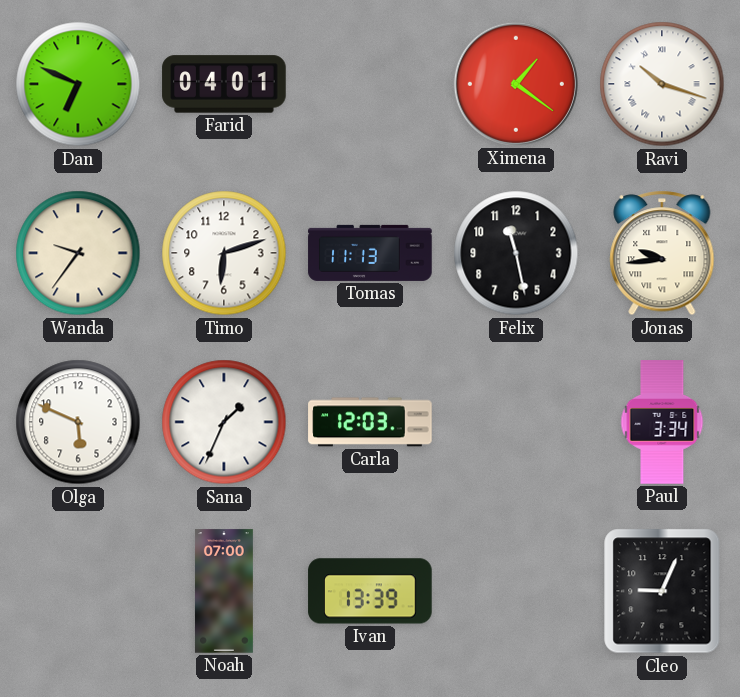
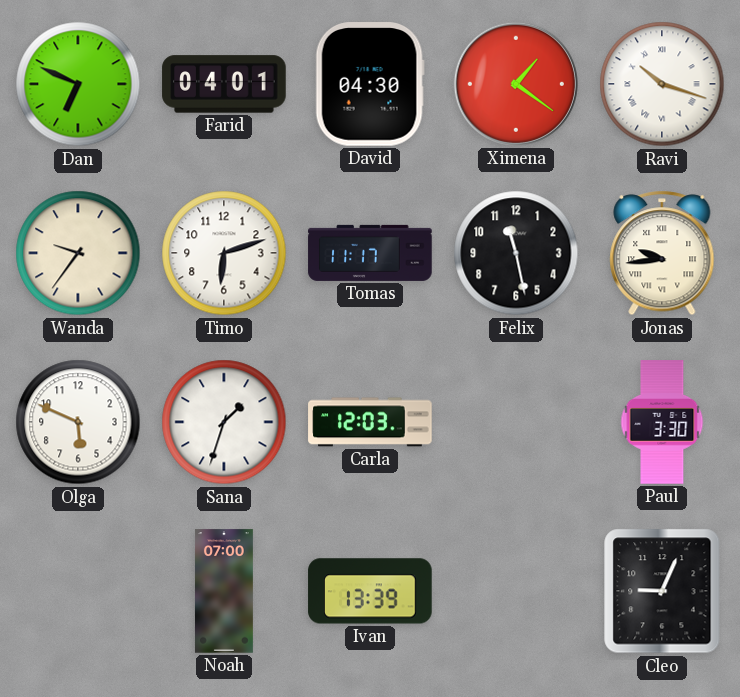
David: none -> 04:30
Tomas: 11:13 -> 11:17
Sana: 1:34 -> 1:33
Paul: 3:34 -> 3:30
